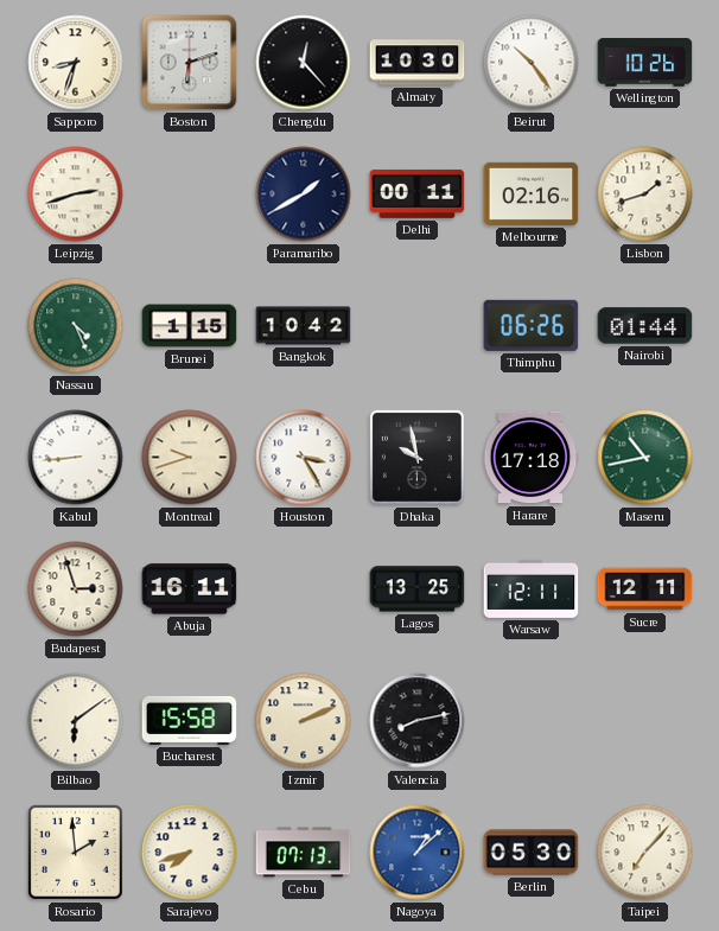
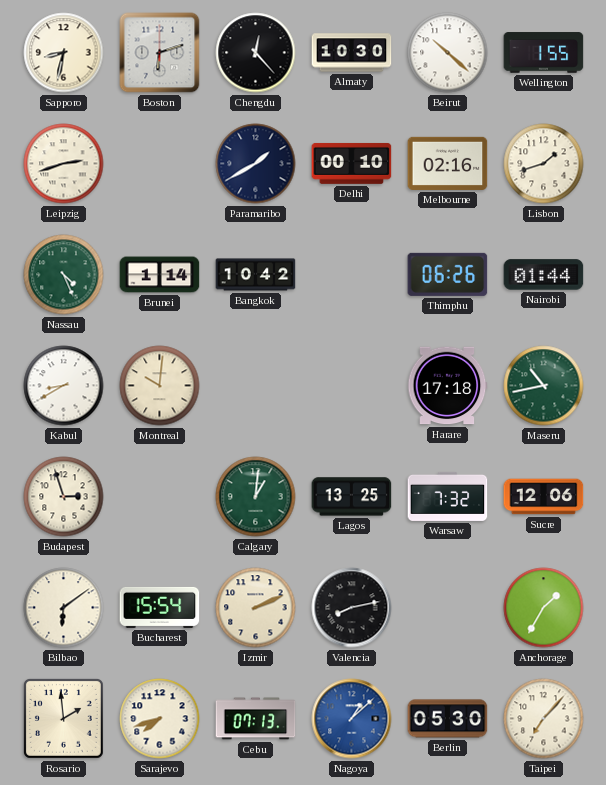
Sapporo: 8:33 -> 8:32
Beirut: 10:24 -> 10:22
Wellington: 10:26 -> 1:55
Delhi: 00:11 -> 00:10
Brunei: 1:15 -> 1:14
Kabul: 8:44 -> 8:40
Montreal: 9:42 -> 10:01
Houston: 3:25 -> none
Dhaka: 9:58 -> none
Abuja: 16:11 -> none
Calgary: none -> 1:01
Warsaw: 12:11 -> 7:32
Sucre: 12:11 -> 12:06
Bucharest: 15:58 -> 15:54
Anchorage: none -> 1:35
